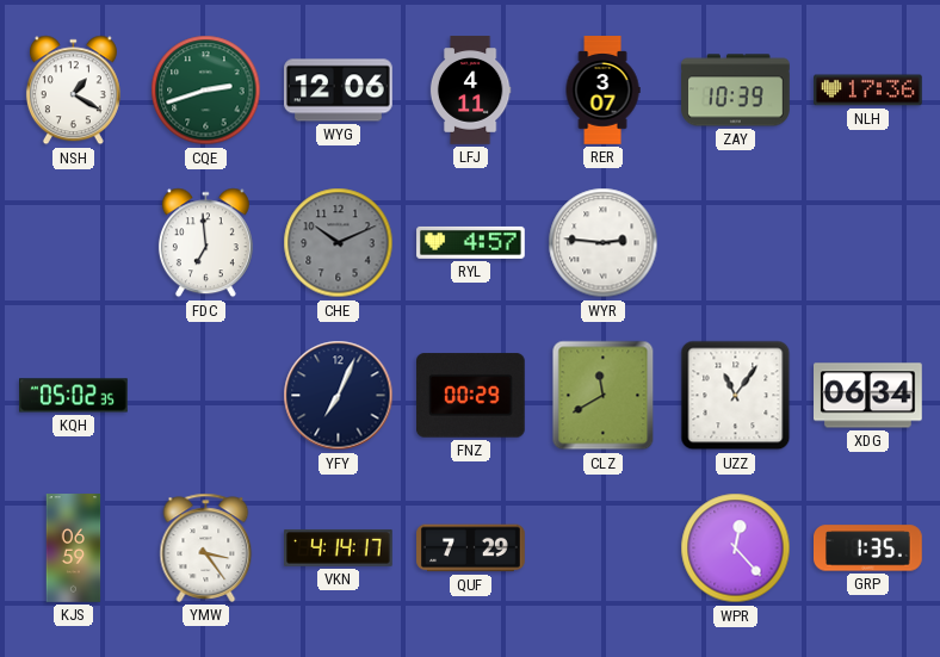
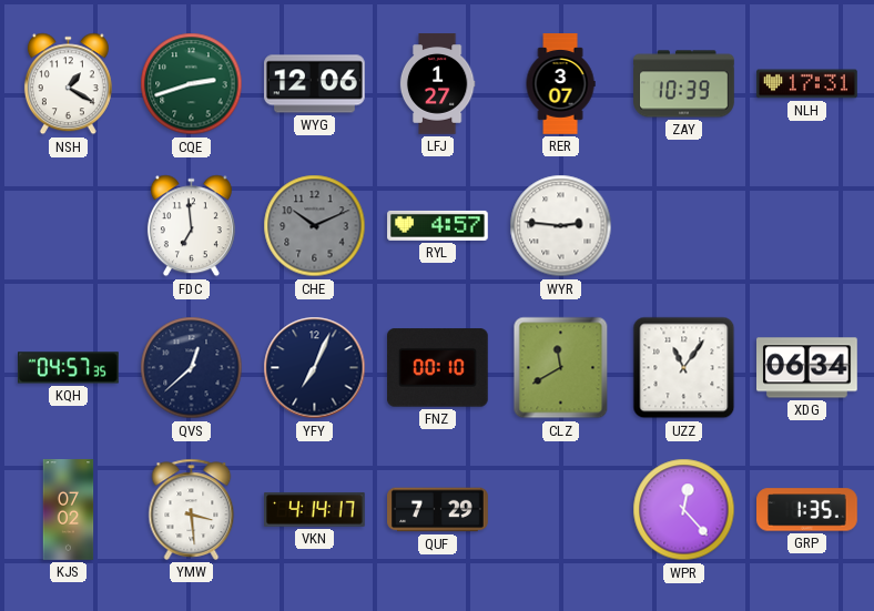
LFJ: 4:11 -> 1:27
NLH: 17:36 -> 17:31
KQH: 05:02 -> 04:57
QVS: none -> 12:38
FNZ: 00:29 -> 00:10
KJS: 06:59 -> 07:02
YMW: 3:24 -> 3:29
